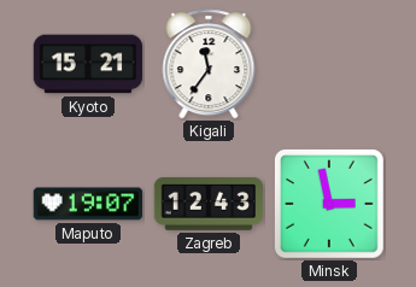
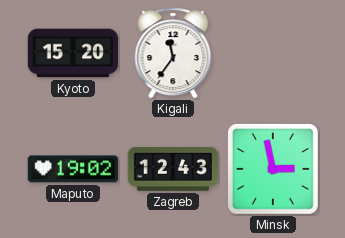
Kyoto: 15:21 -> 15:20
Maputo: 19:07 -> 19:02
